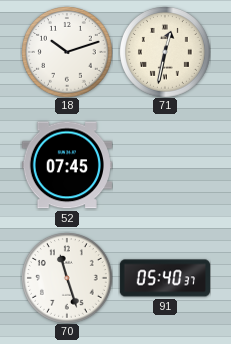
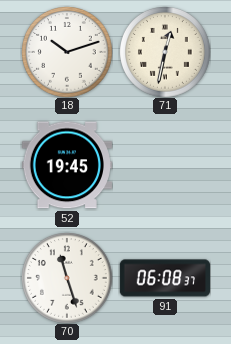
52: 07:45 -> 19:45
91: 05:40 -> 06:08
